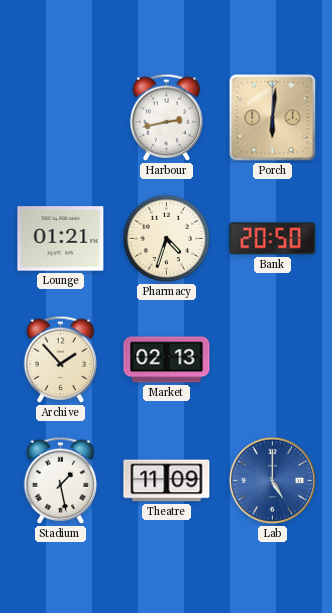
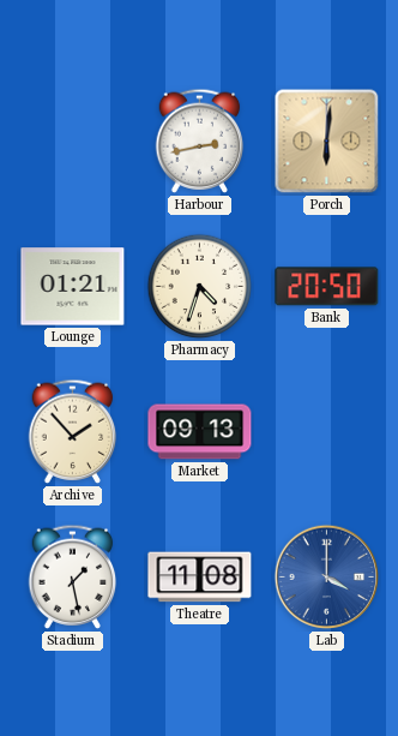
Market: 02:13 -> 09:13
Theatre: 11:09 -> 11:08
Lab: 5:00 -> 4:00
